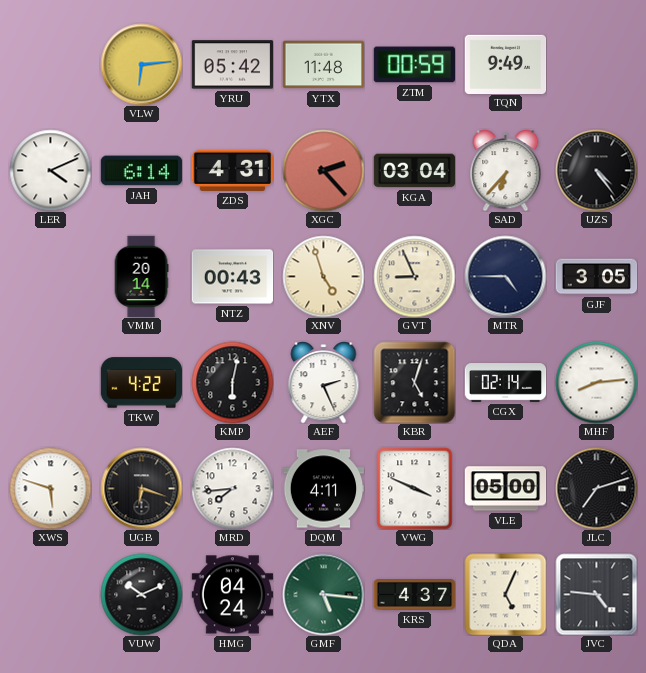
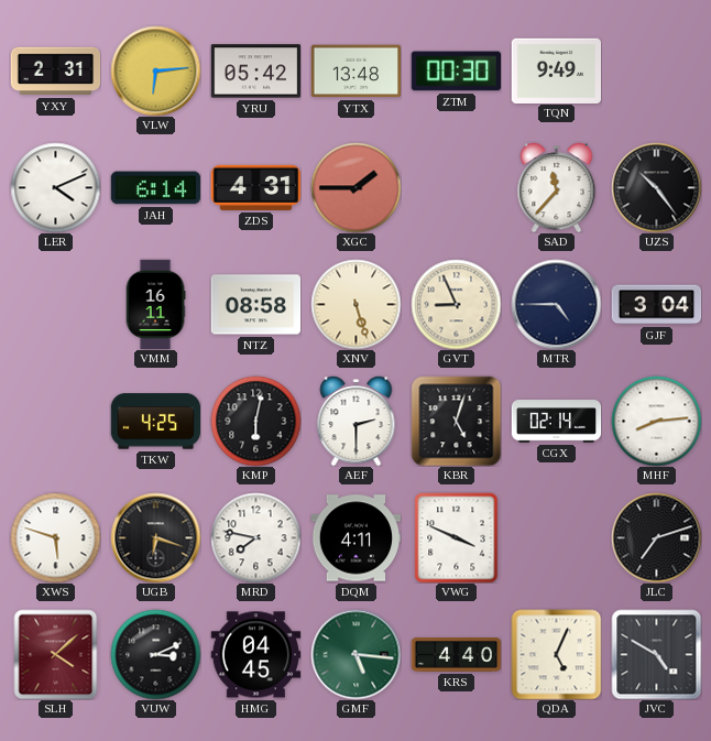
YXY: none -> 2:31
YTX: 11:48 -> 13:48
ZTM: 00:59 -> 00:30
XGC: 2:23 -> 1:45
KGA: 03:04 -> none
SAD: 6:37 -> 11:37
UZS: 4:24 -> 10:24
VMM: 20:14 -> 16:11
NTZ: 00:43 -> 08:58
XNV: 4:57 -> 5:27
GJF: 3:05 -> 3:04
TKW: 4:22 -> 4:25
AEF: 2:26 -> 2:30
MRD: 7:44 -> 7:47
VLE: 05:00 -> none
SLH: none -> 4:08
VUW: 10:11 -> 3:11
HMG: 04:24 -> 04:45
KRS: 4:37 -> 4:40
JVC: 4:46 -> 4:50
